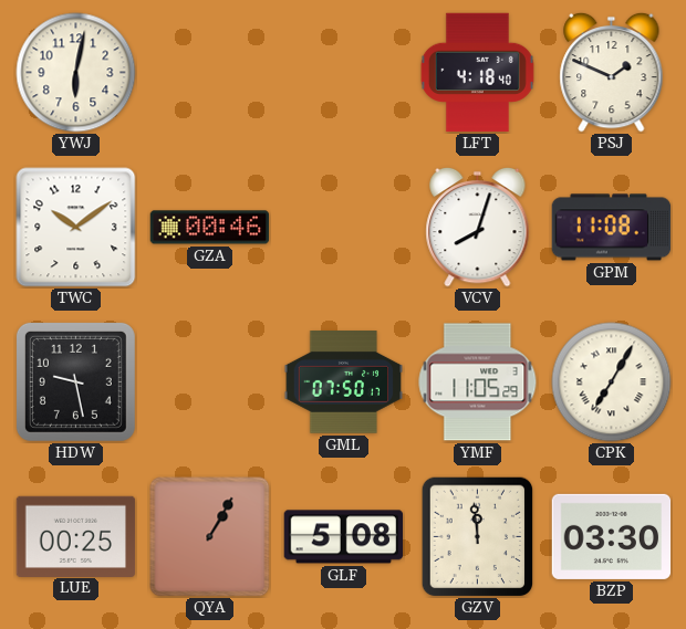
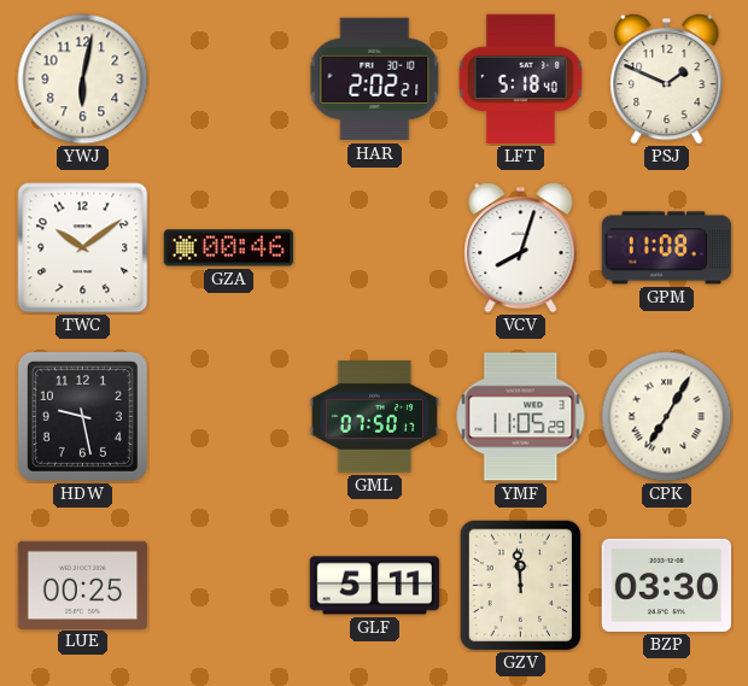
HAR: none -> 2:02
LFT: 4:18 -> 5:18
QYA: 1:05 -> none
GLF: 5:08 -> 5:11
